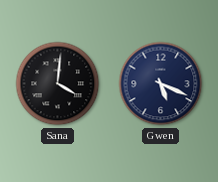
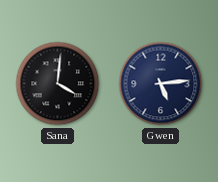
Gwen: 5:19 -> 5:14
